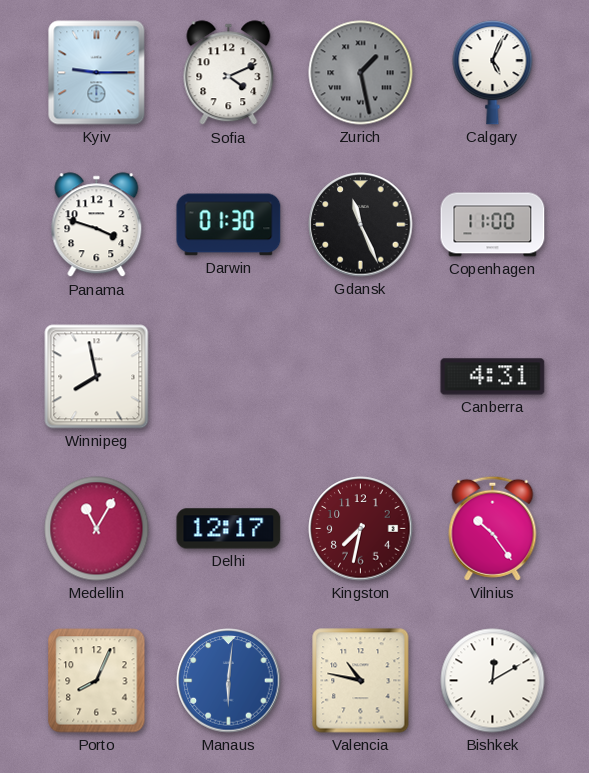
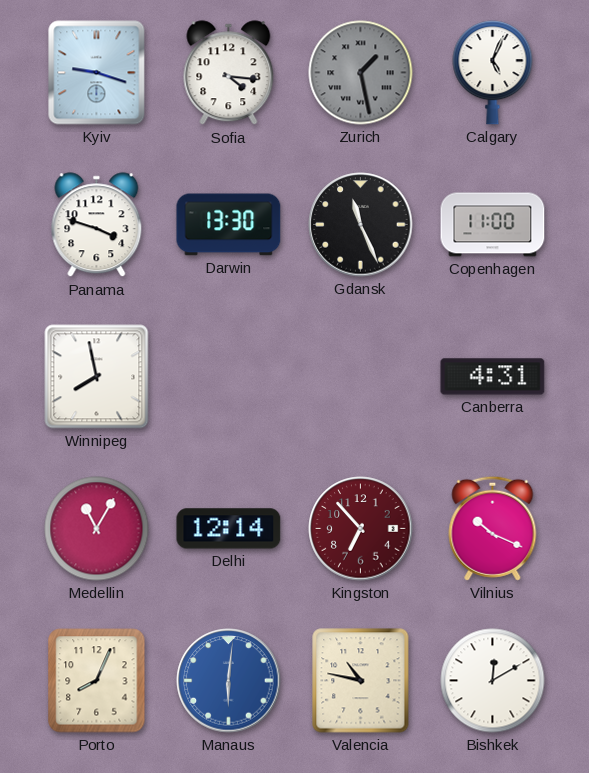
Kyiv: 9:15 -> 9:18
Sofia: 4:11 -> 4:16
Darwin: 01:30 -> 13:30
Delhi: 12:17 -> 12:14
Kingston: 7:32 -> 6:53
Vilnius: 10:24 -> 10:19
